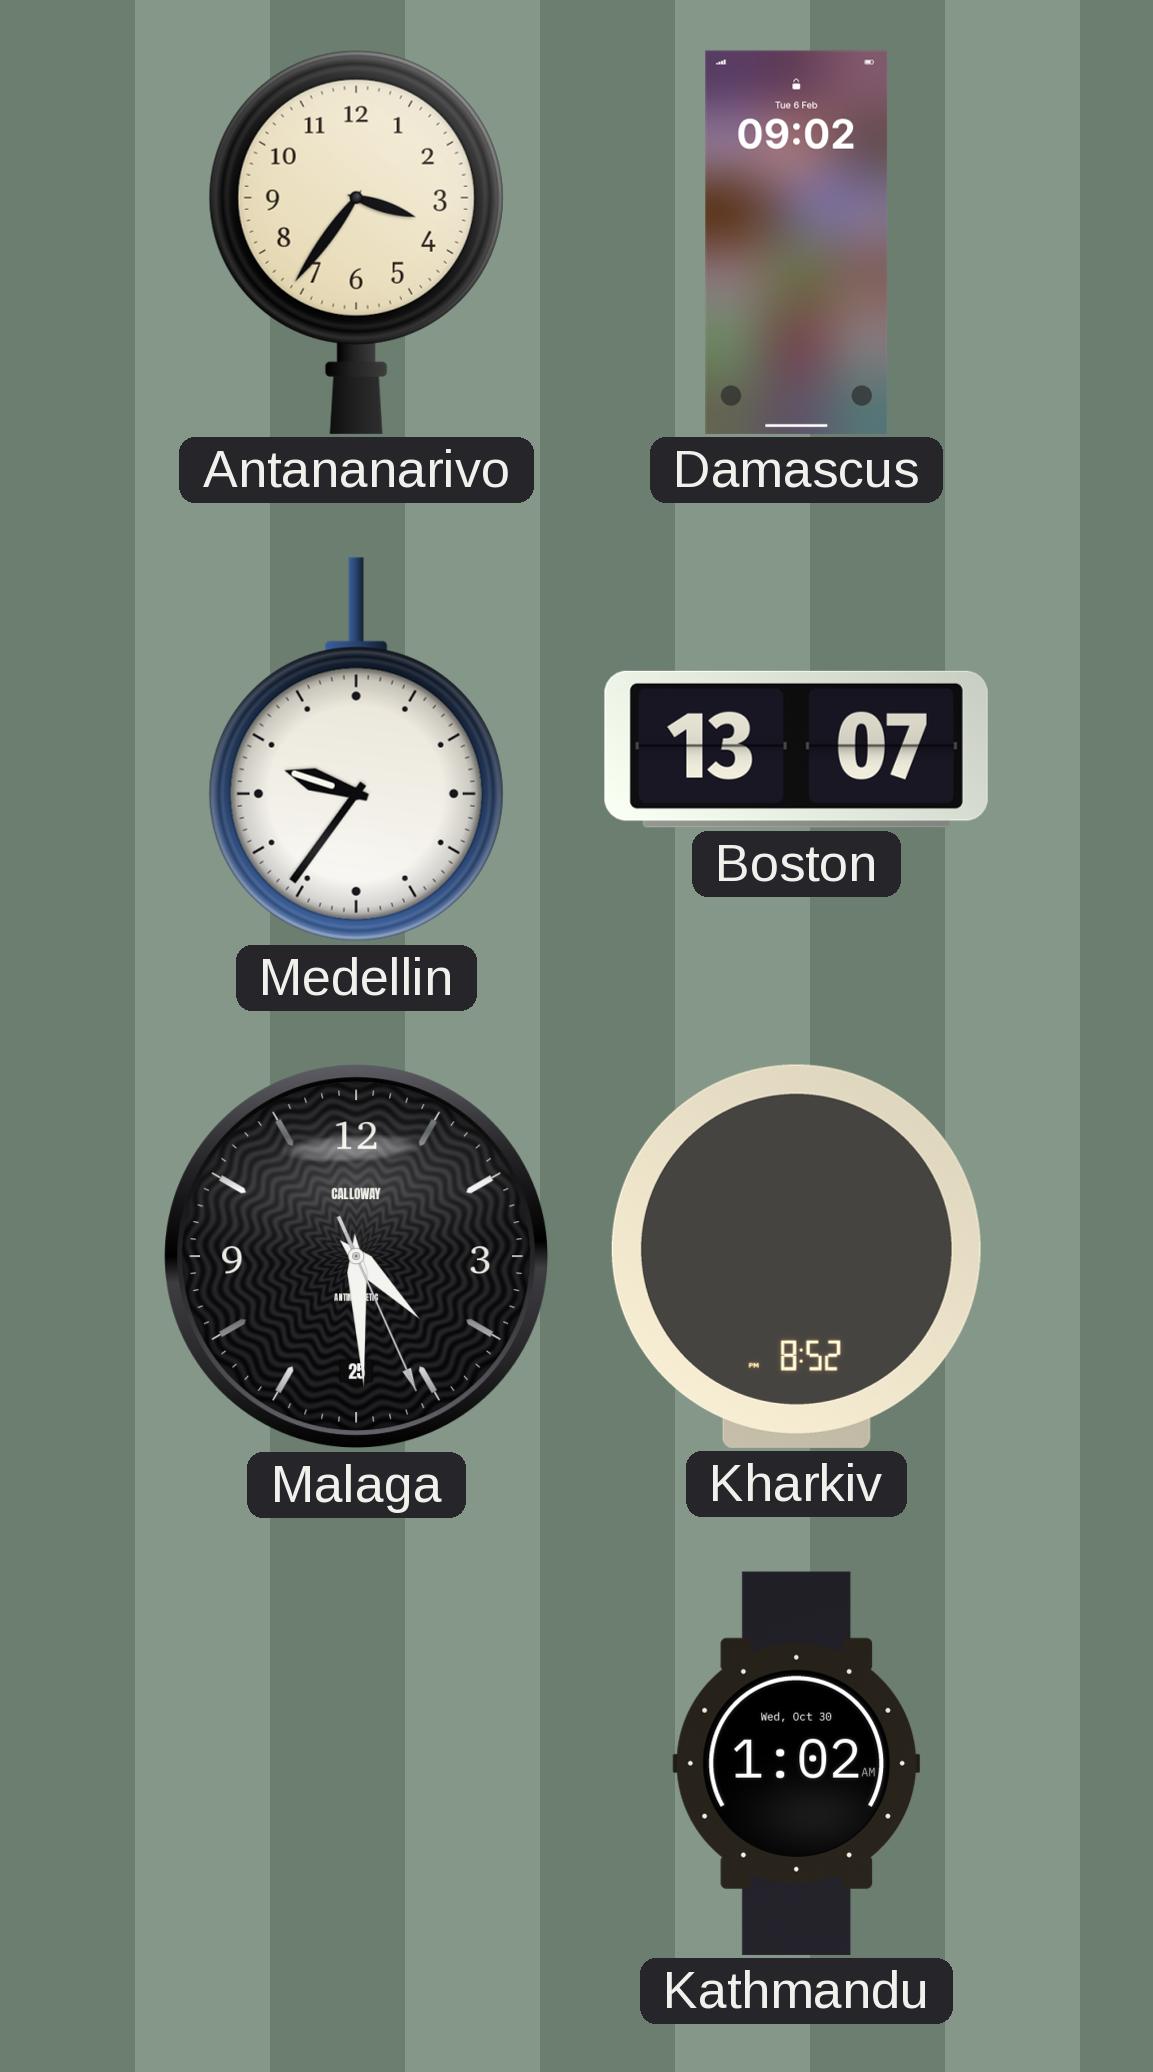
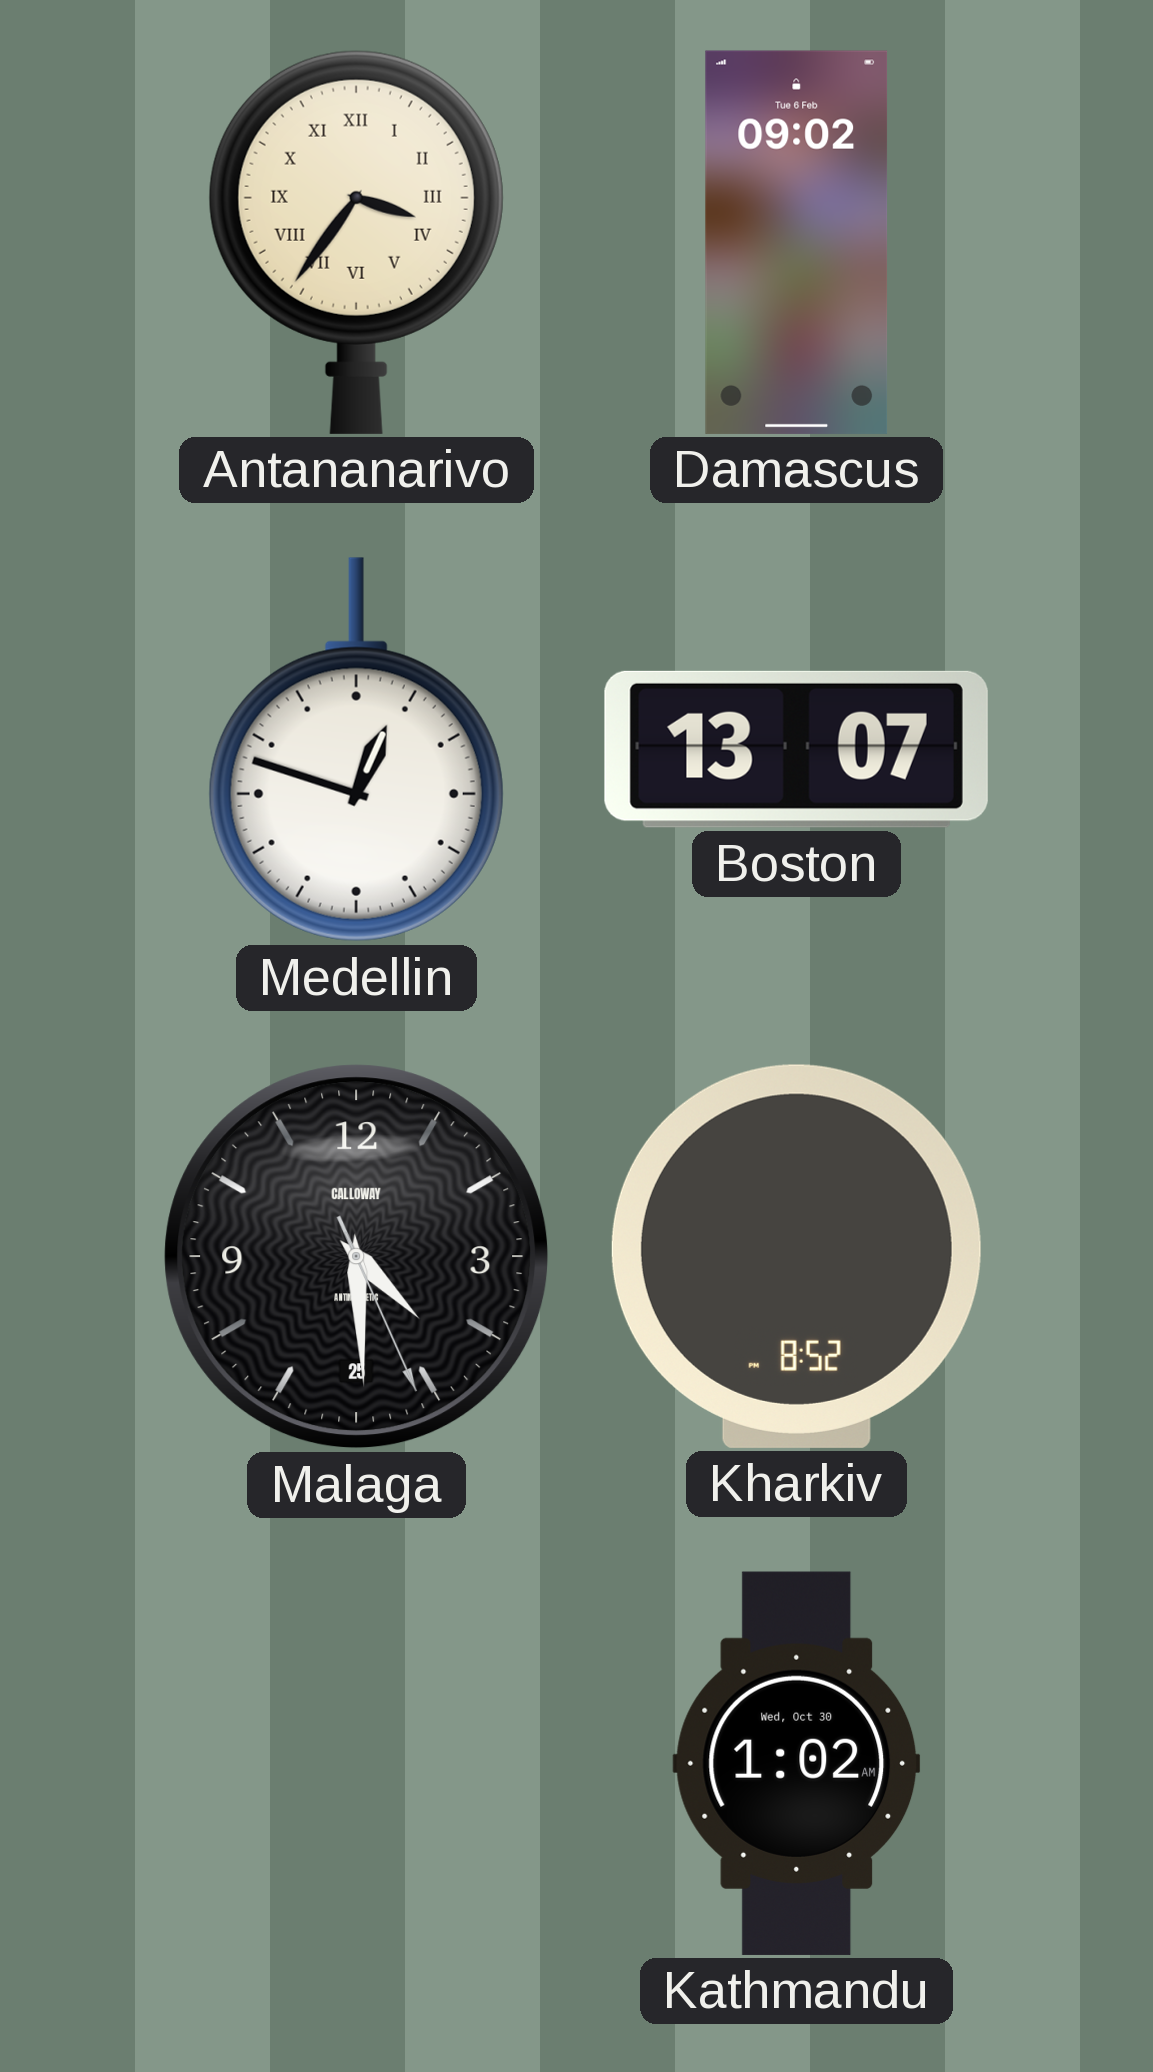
Antananarivo numerals: Arabic -> Roman
Medellin: 9:36 -> 12:48
